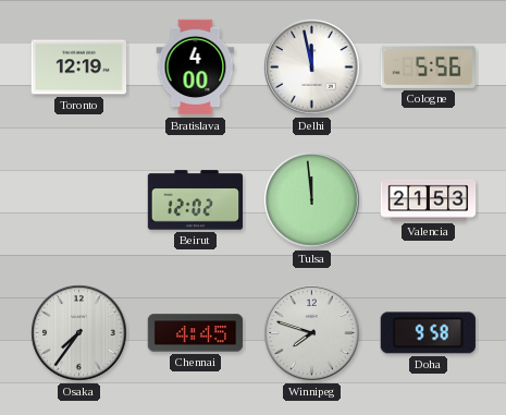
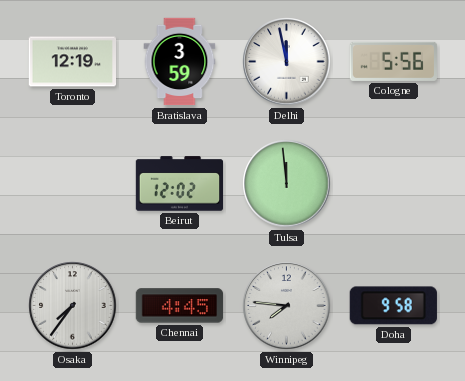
Bratislava: 4:00 -> 3:59
Valencia: 21:53 -> none
Winnipeg: 7:48 -> 7:46
